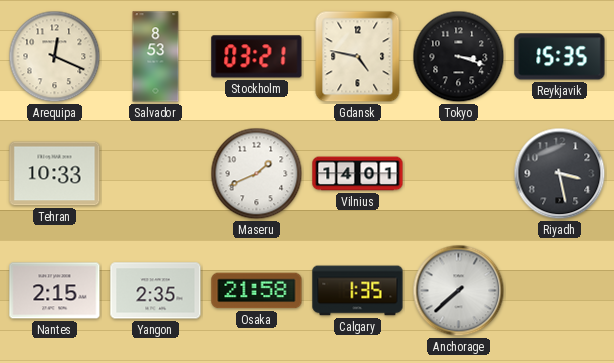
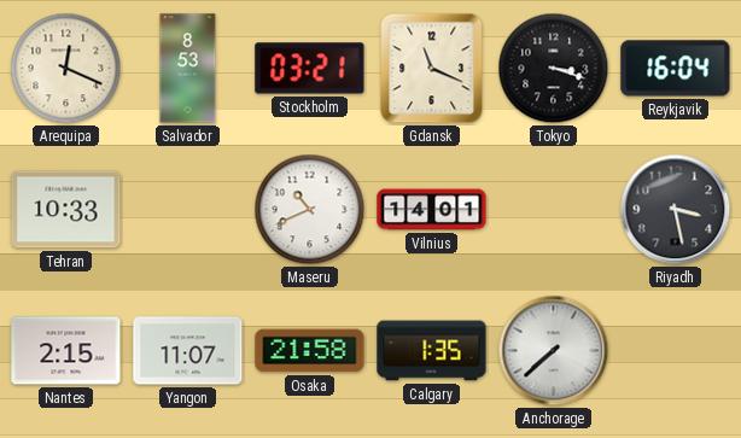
Gdansk: 4:47 -> 11:19
Reykjavik: 15:35 -> 16:04
Maseru: 1:41 -> 10:41
Yangon: 2:35 -> 11:07
